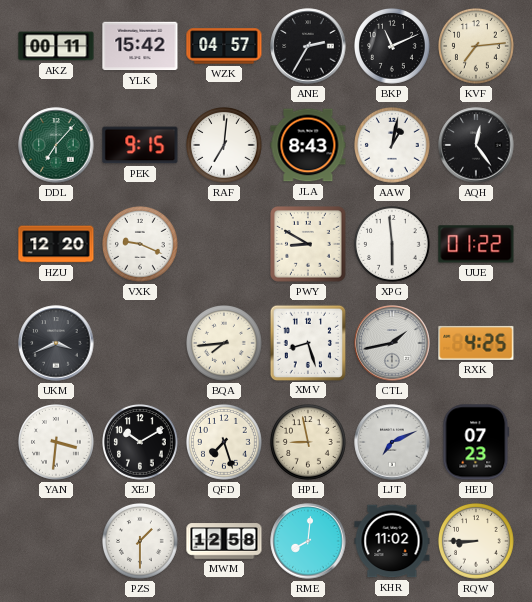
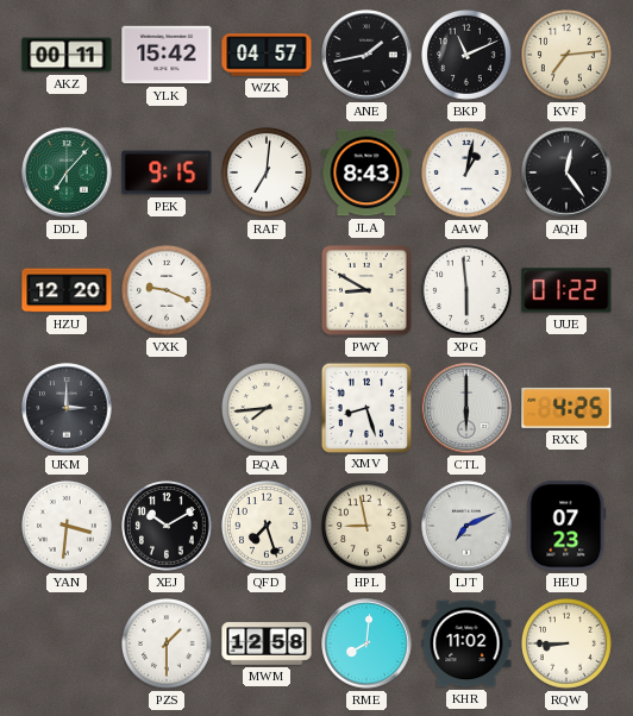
ANE: 2:35 -> 1:43
UKM: 3:41 -> 3:00
CTL: 1:43 -> 6:00
